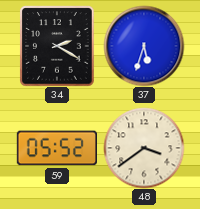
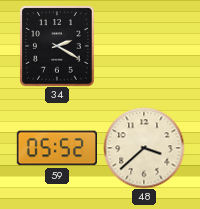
37: 5:33 -> none
48: 3:39 -> 3:38
